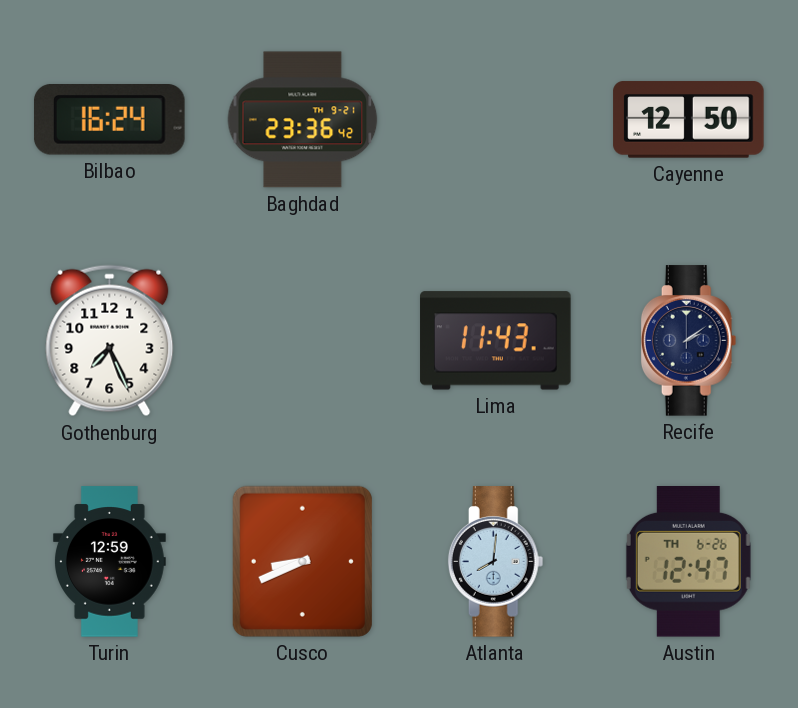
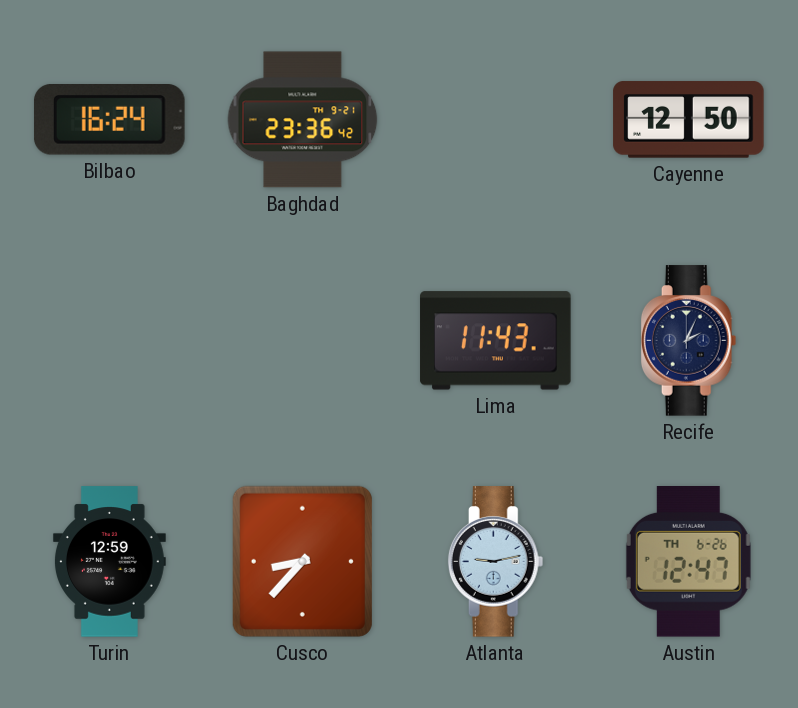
Gothenburg: 7:26 -> none
Recife: 2:09 -> 2:04
Cusco: 8:41 -> 8:37
Atlanta: 8:01 -> 9:13
